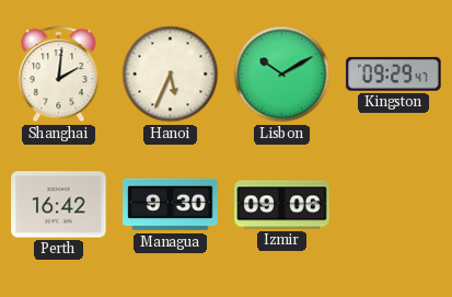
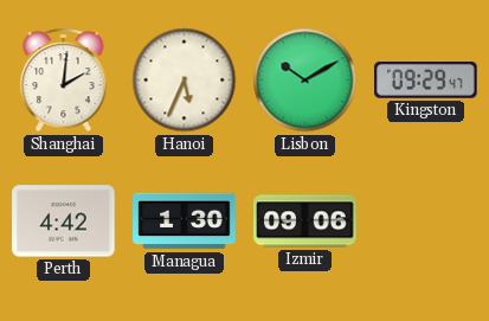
Perth: 16:42 -> 4:42
Managua: 9:30 -> 1:30
